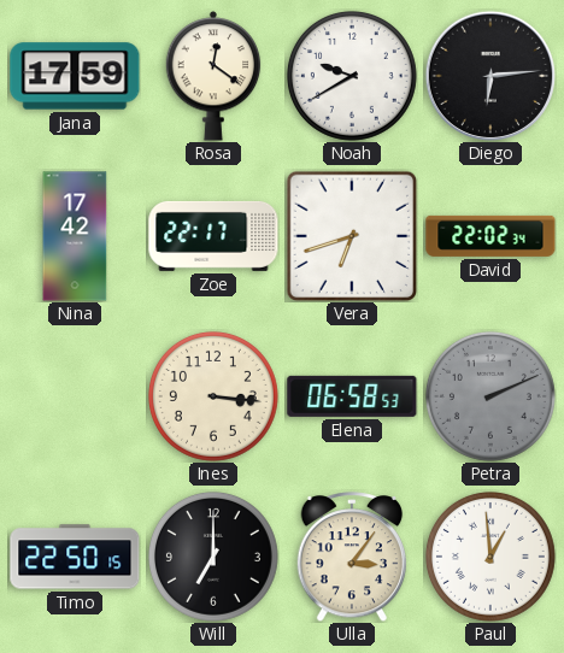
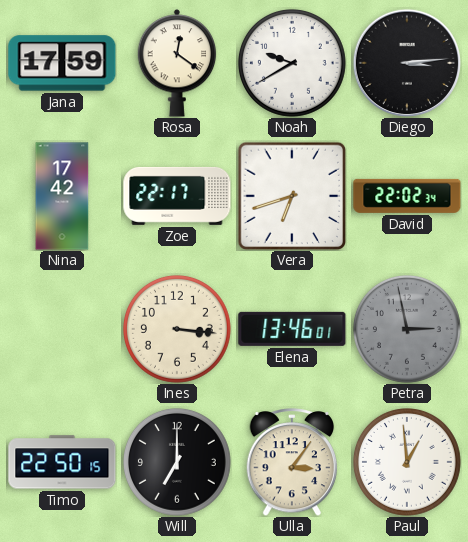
Diego: 6:14 -> 3:14
Elena: 06:58 -> 13:46
Petra: 2:11 -> 2:58
